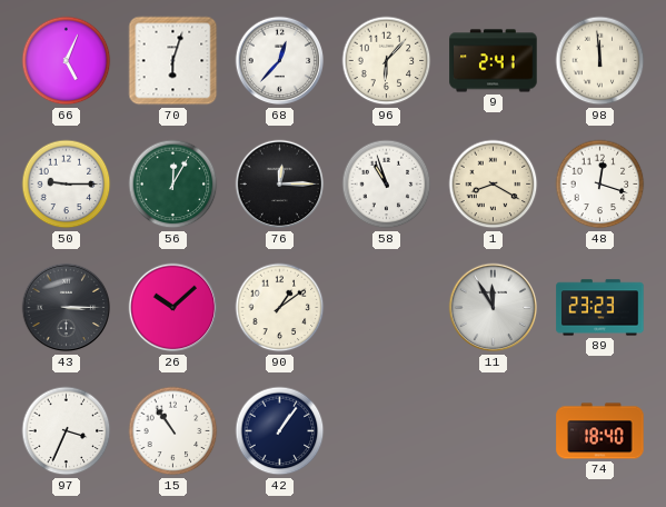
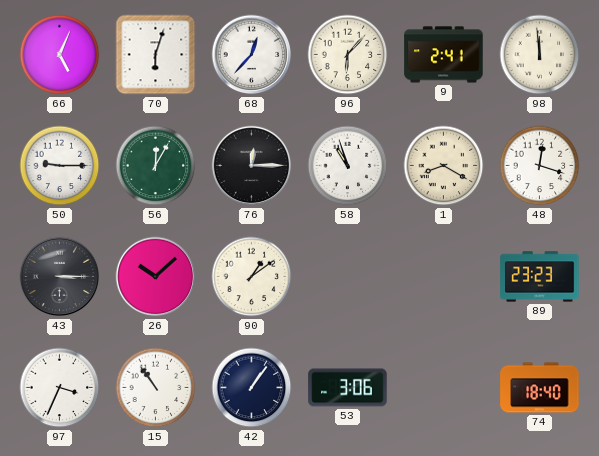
11: 11:55 -> none
53: none -> 3:06
